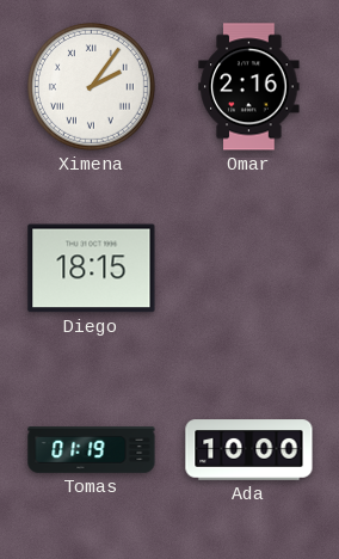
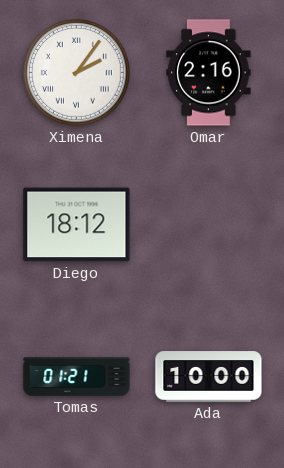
Diego: 18:15 -> 18:12
Tomas: 01:19 -> 01:21
